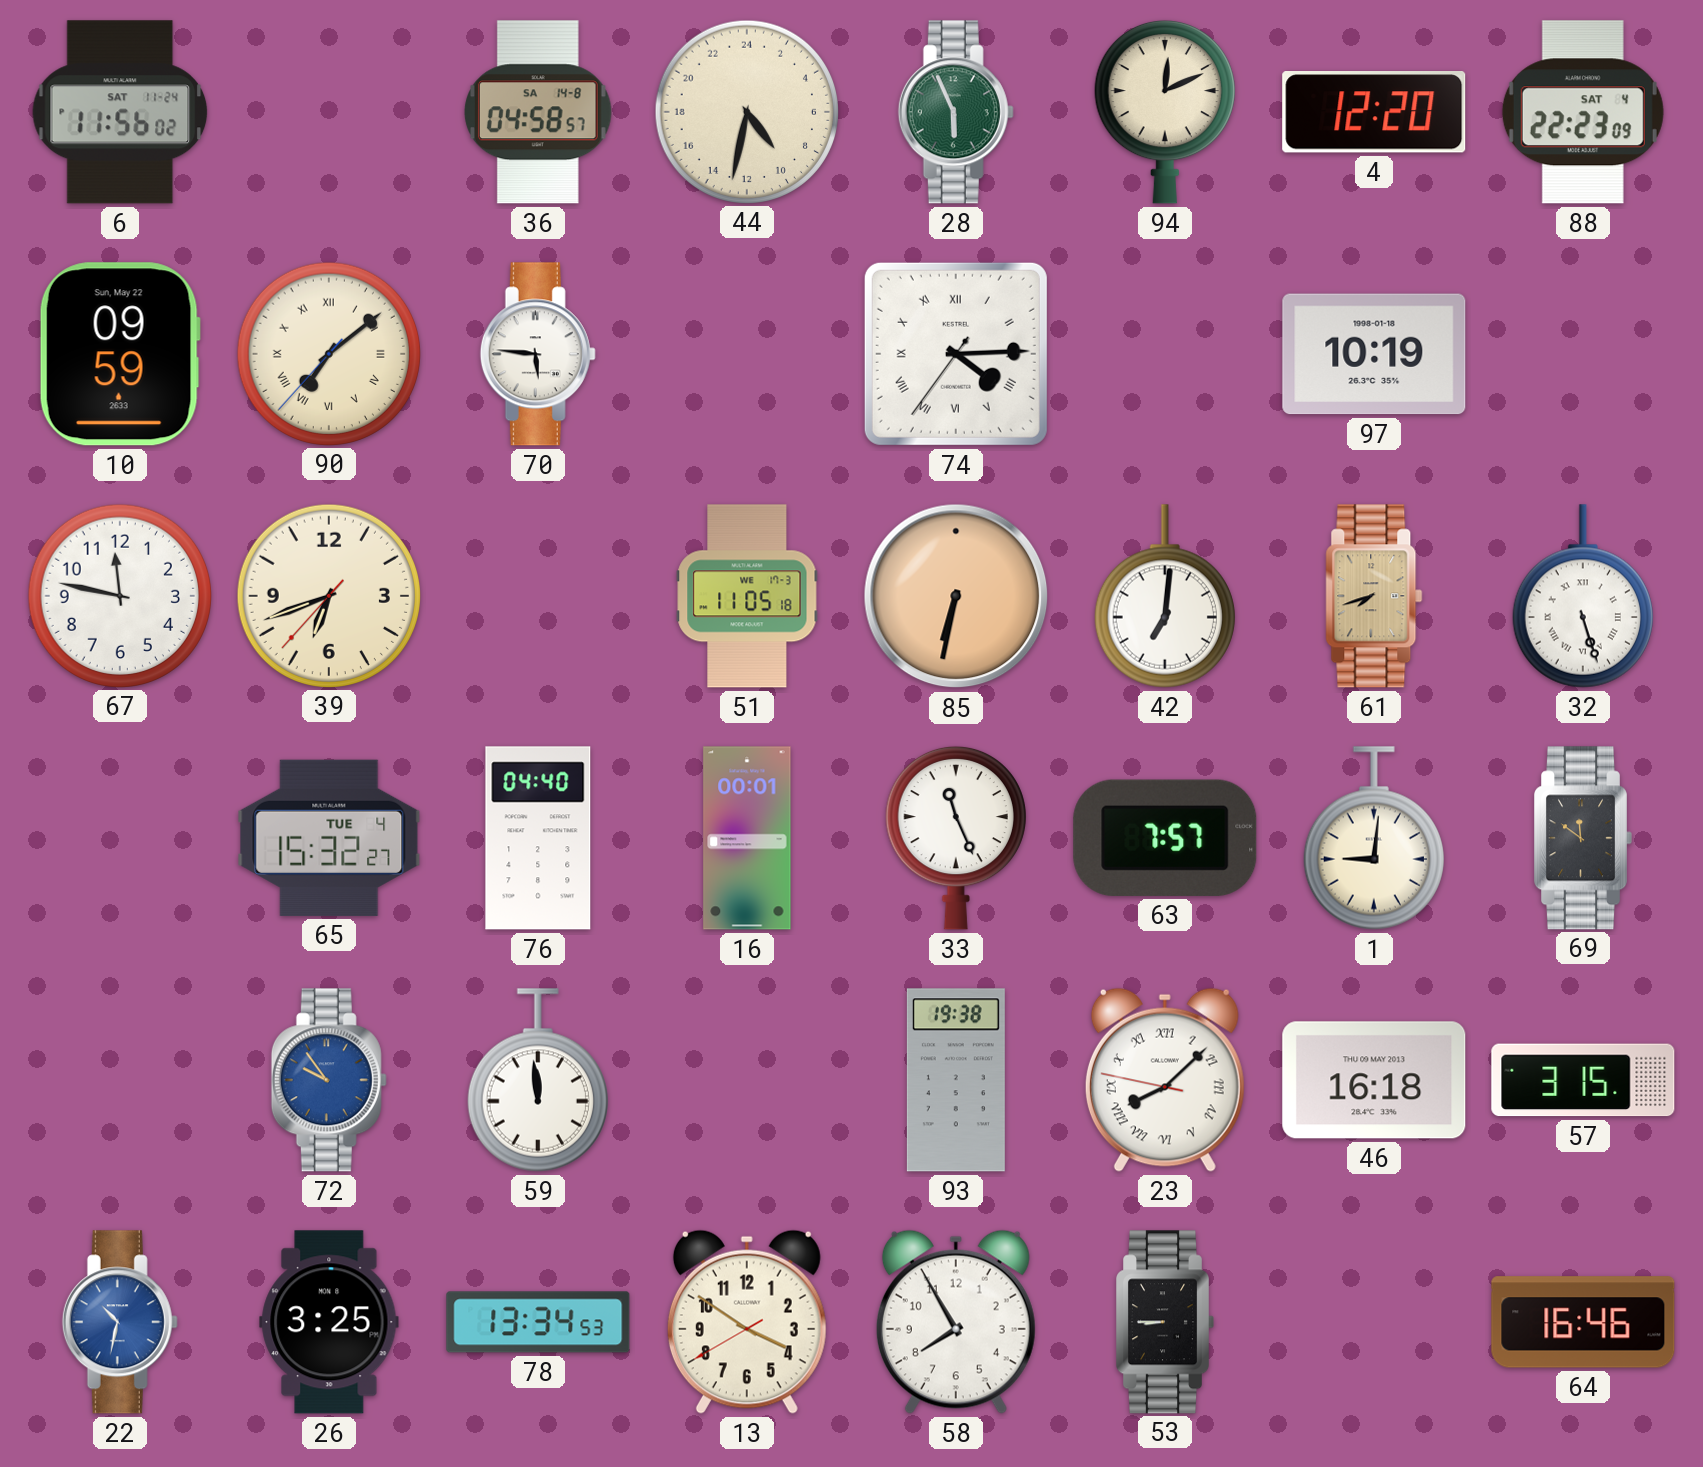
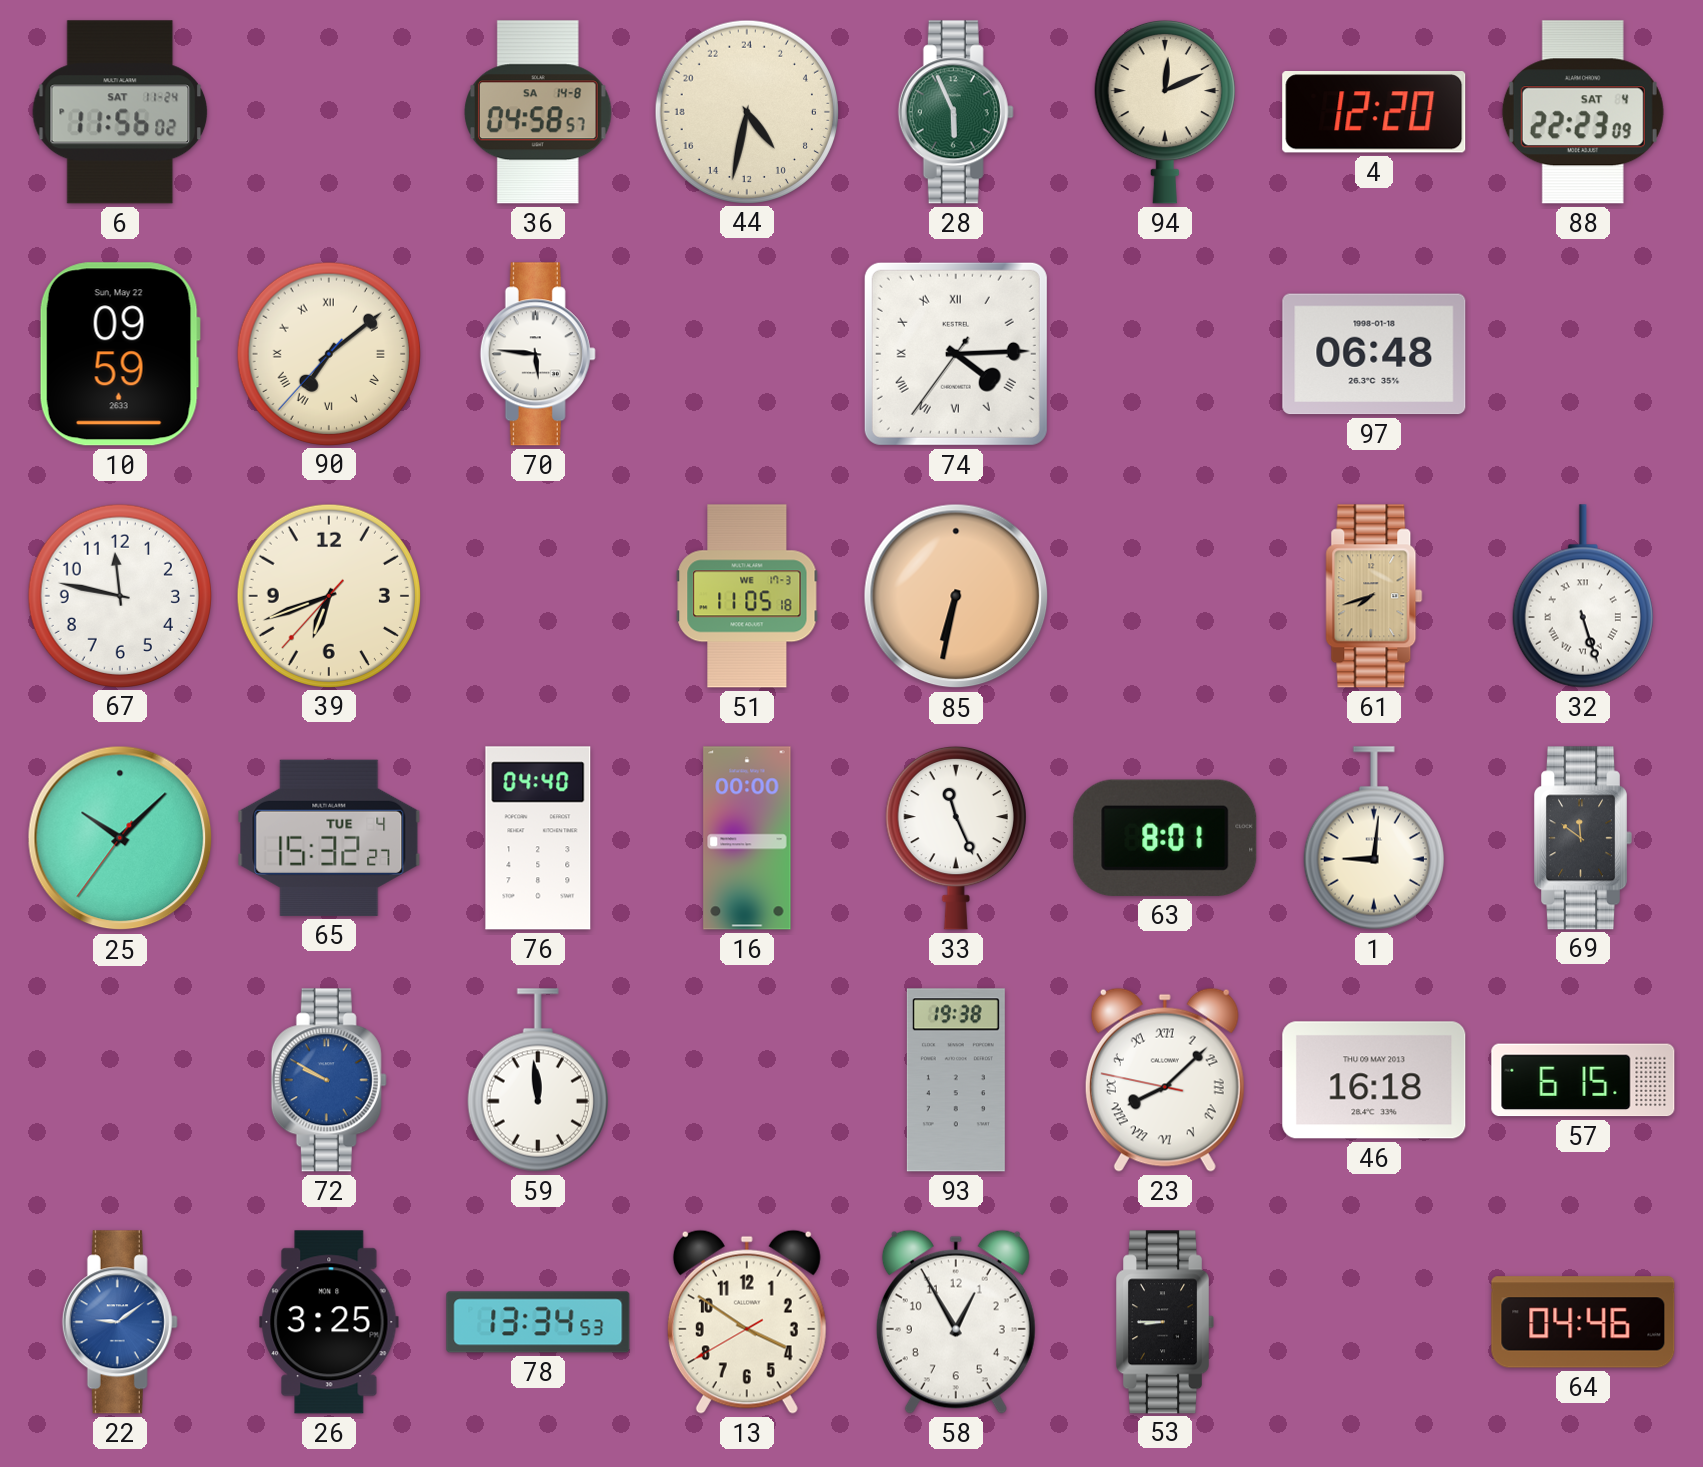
97: 10:19 -> 06:48
42: 7:01 -> none
25: none -> 10:07
16: 00:01 -> 00:00
63: 7:57 -> 8:01
72: 9:54 -> 9:50
57: 3:15 -> 6:15
22: 10:32 -> 9:09
58: 7:55 -> 12:55
64: 16:46 -> 04:46
